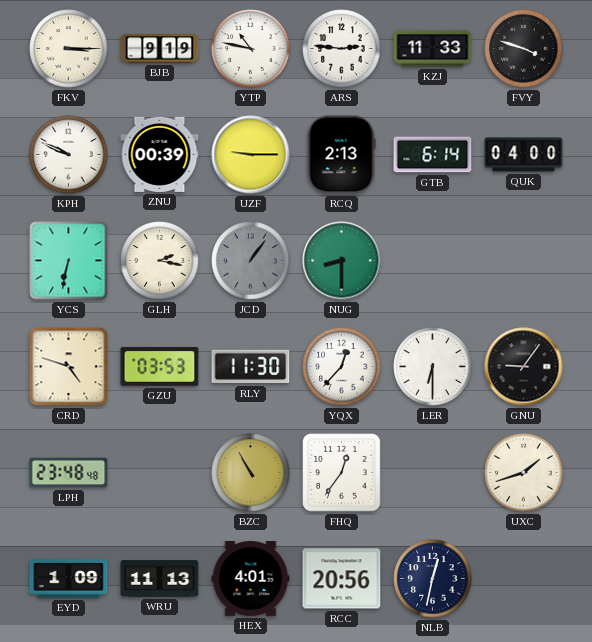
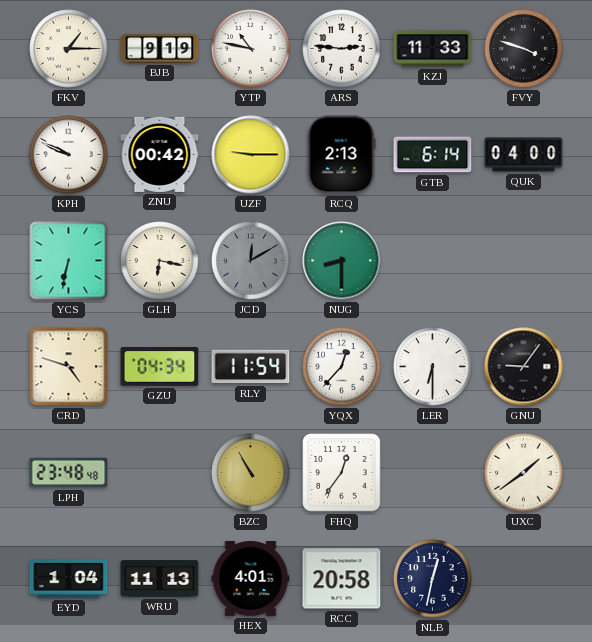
FKV: 3:15 -> 1:15
ZNU: 00:39 -> 00:42
GLH: 2:17 -> 6:17
JCD: 1:06 -> 12:10
GZU: 03:53 -> 04:34
RLY: 11:30 -> 11:54
UXC: 1:42 -> 1:39
EYD: 1:09 -> 1:04
RCC: 20:56 -> 20:58
